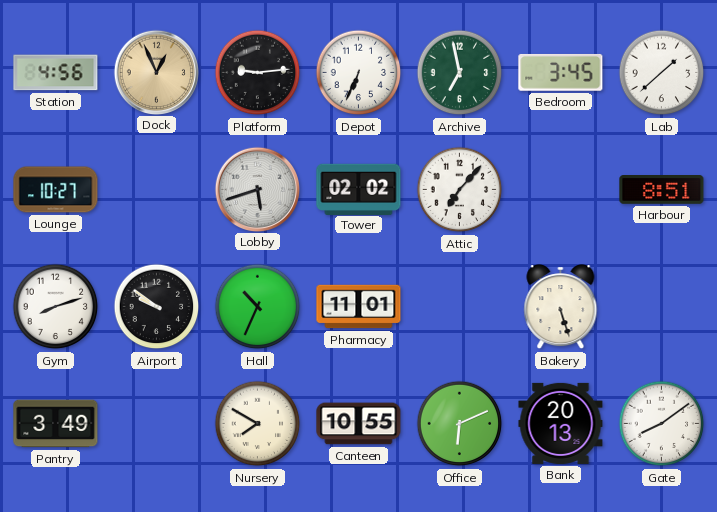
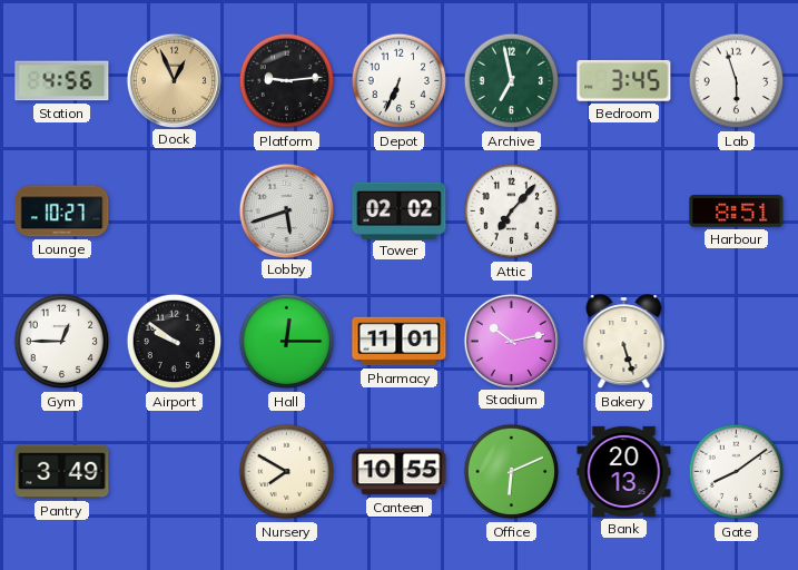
Lab: 1:38 -> 5:57
Gym: 8:12 -> 12:45
Hall: 10:34 -> 12:15
Stadium: none -> 10:13
